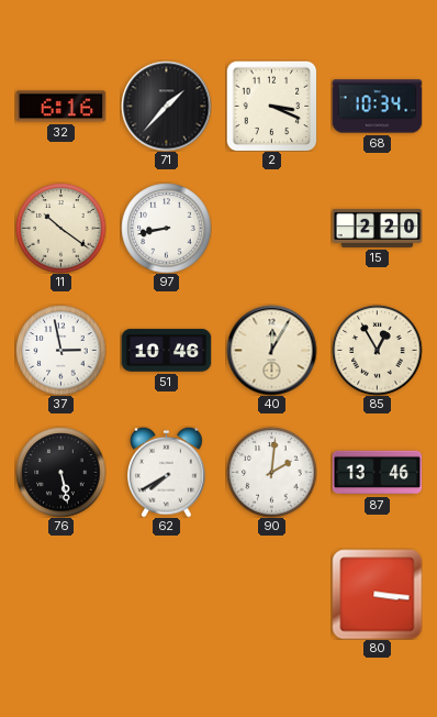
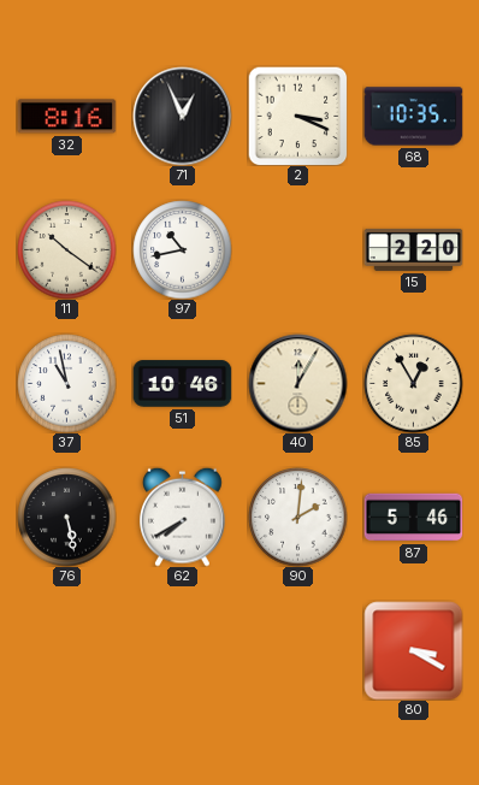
32: 6:16 -> 8:16
71: 1:37 -> 12:56
68: 10:34 -> 10:35
97: 8:43 -> 10:43
37: 2:58 -> 10:58
87: 13:46 -> 5:46
80: 3:16 -> 3:20
